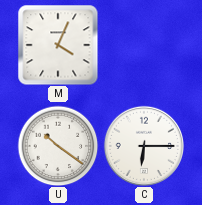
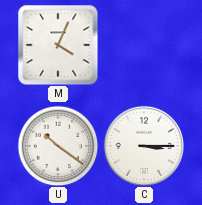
C: 6:15 -> 3:15
